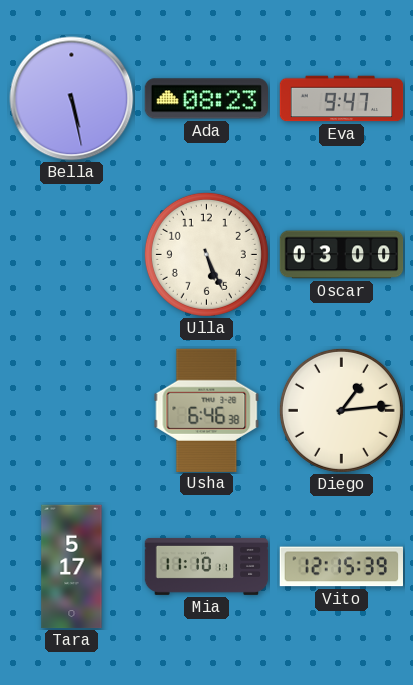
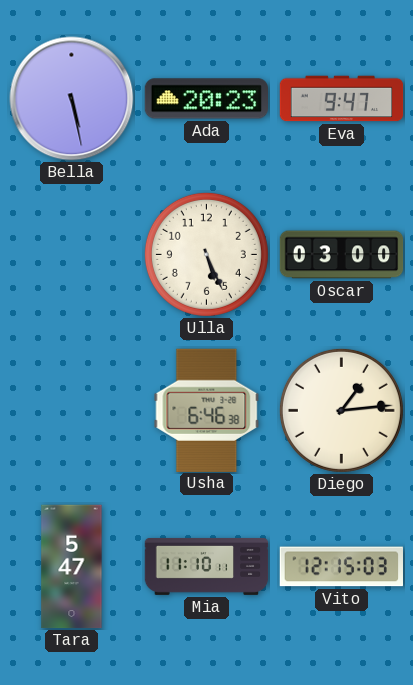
Ada: 08:23 -> 20:23
Tara: 5:17 -> 5:47
Vito: 12:15:39 -> 12:15:03
